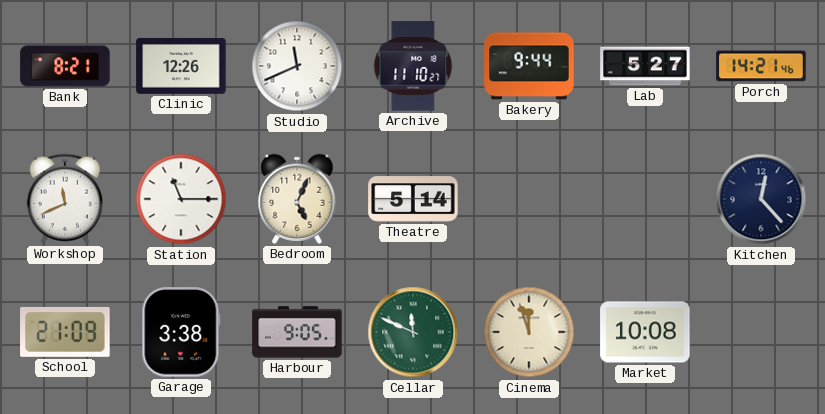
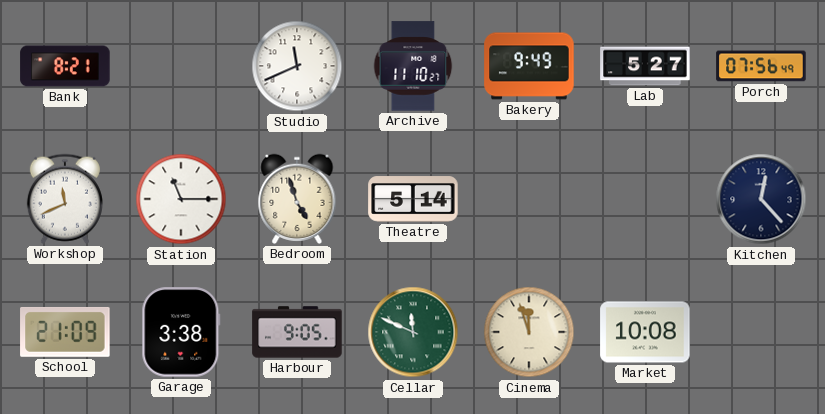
Clinic: 12:26 -> none
Bakery: 9:44 -> 9:49
Porch: 14:21 -> 07:56
Bedroom: 5:04 -> 4:57
